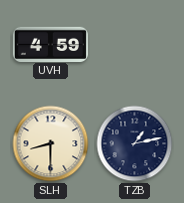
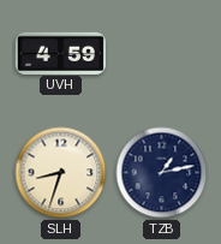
SLH: 8:30 -> 8:33
